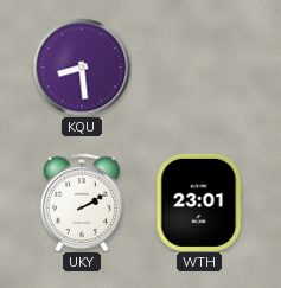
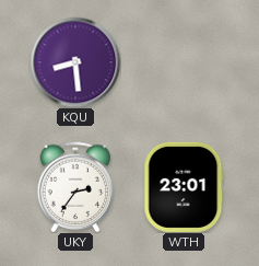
UKY: 2:10 -> 2:36
